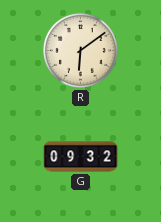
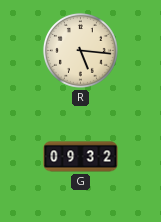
R: 6:09 -> 5:16
